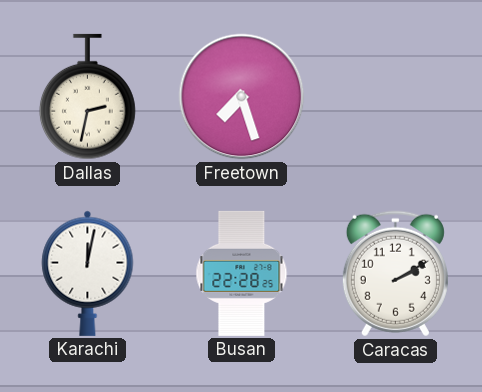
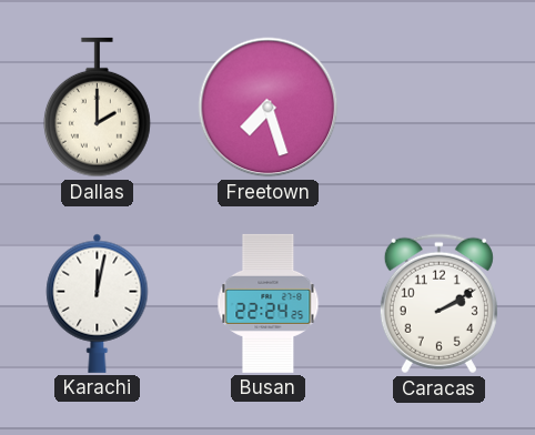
Dallas: 2:32 -> 2:00
Busan: 22:28 -> 22:24
